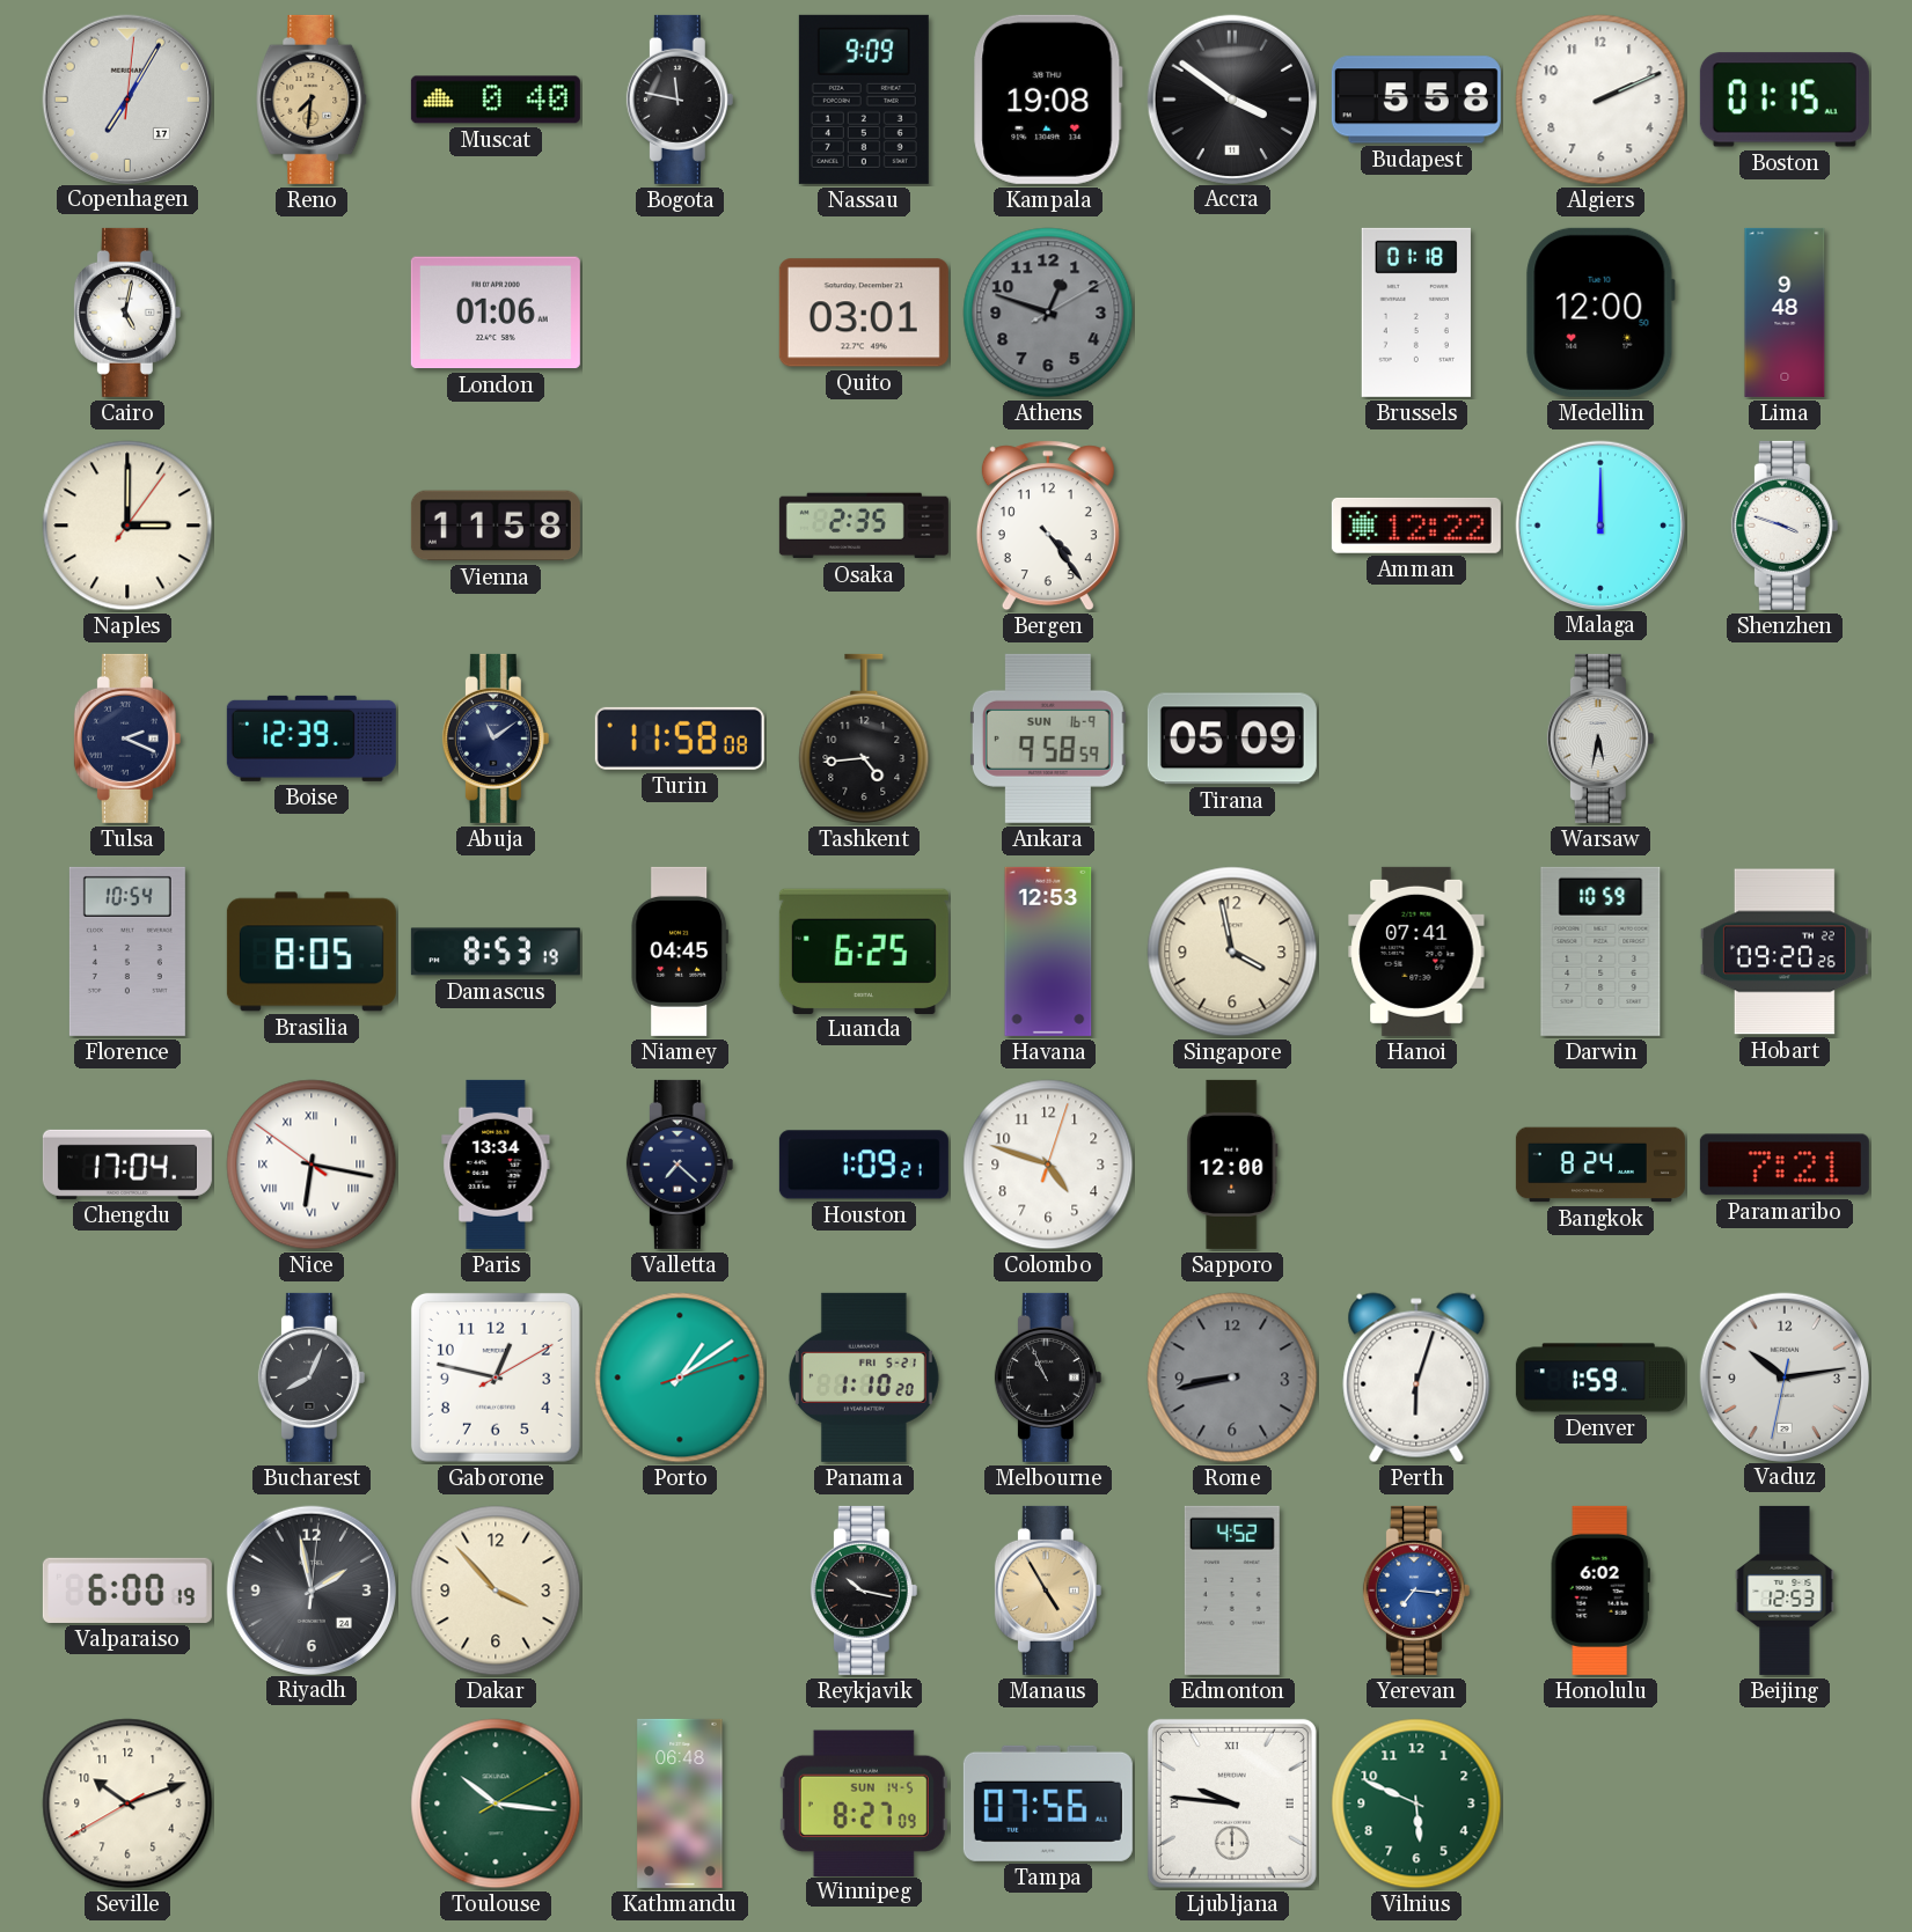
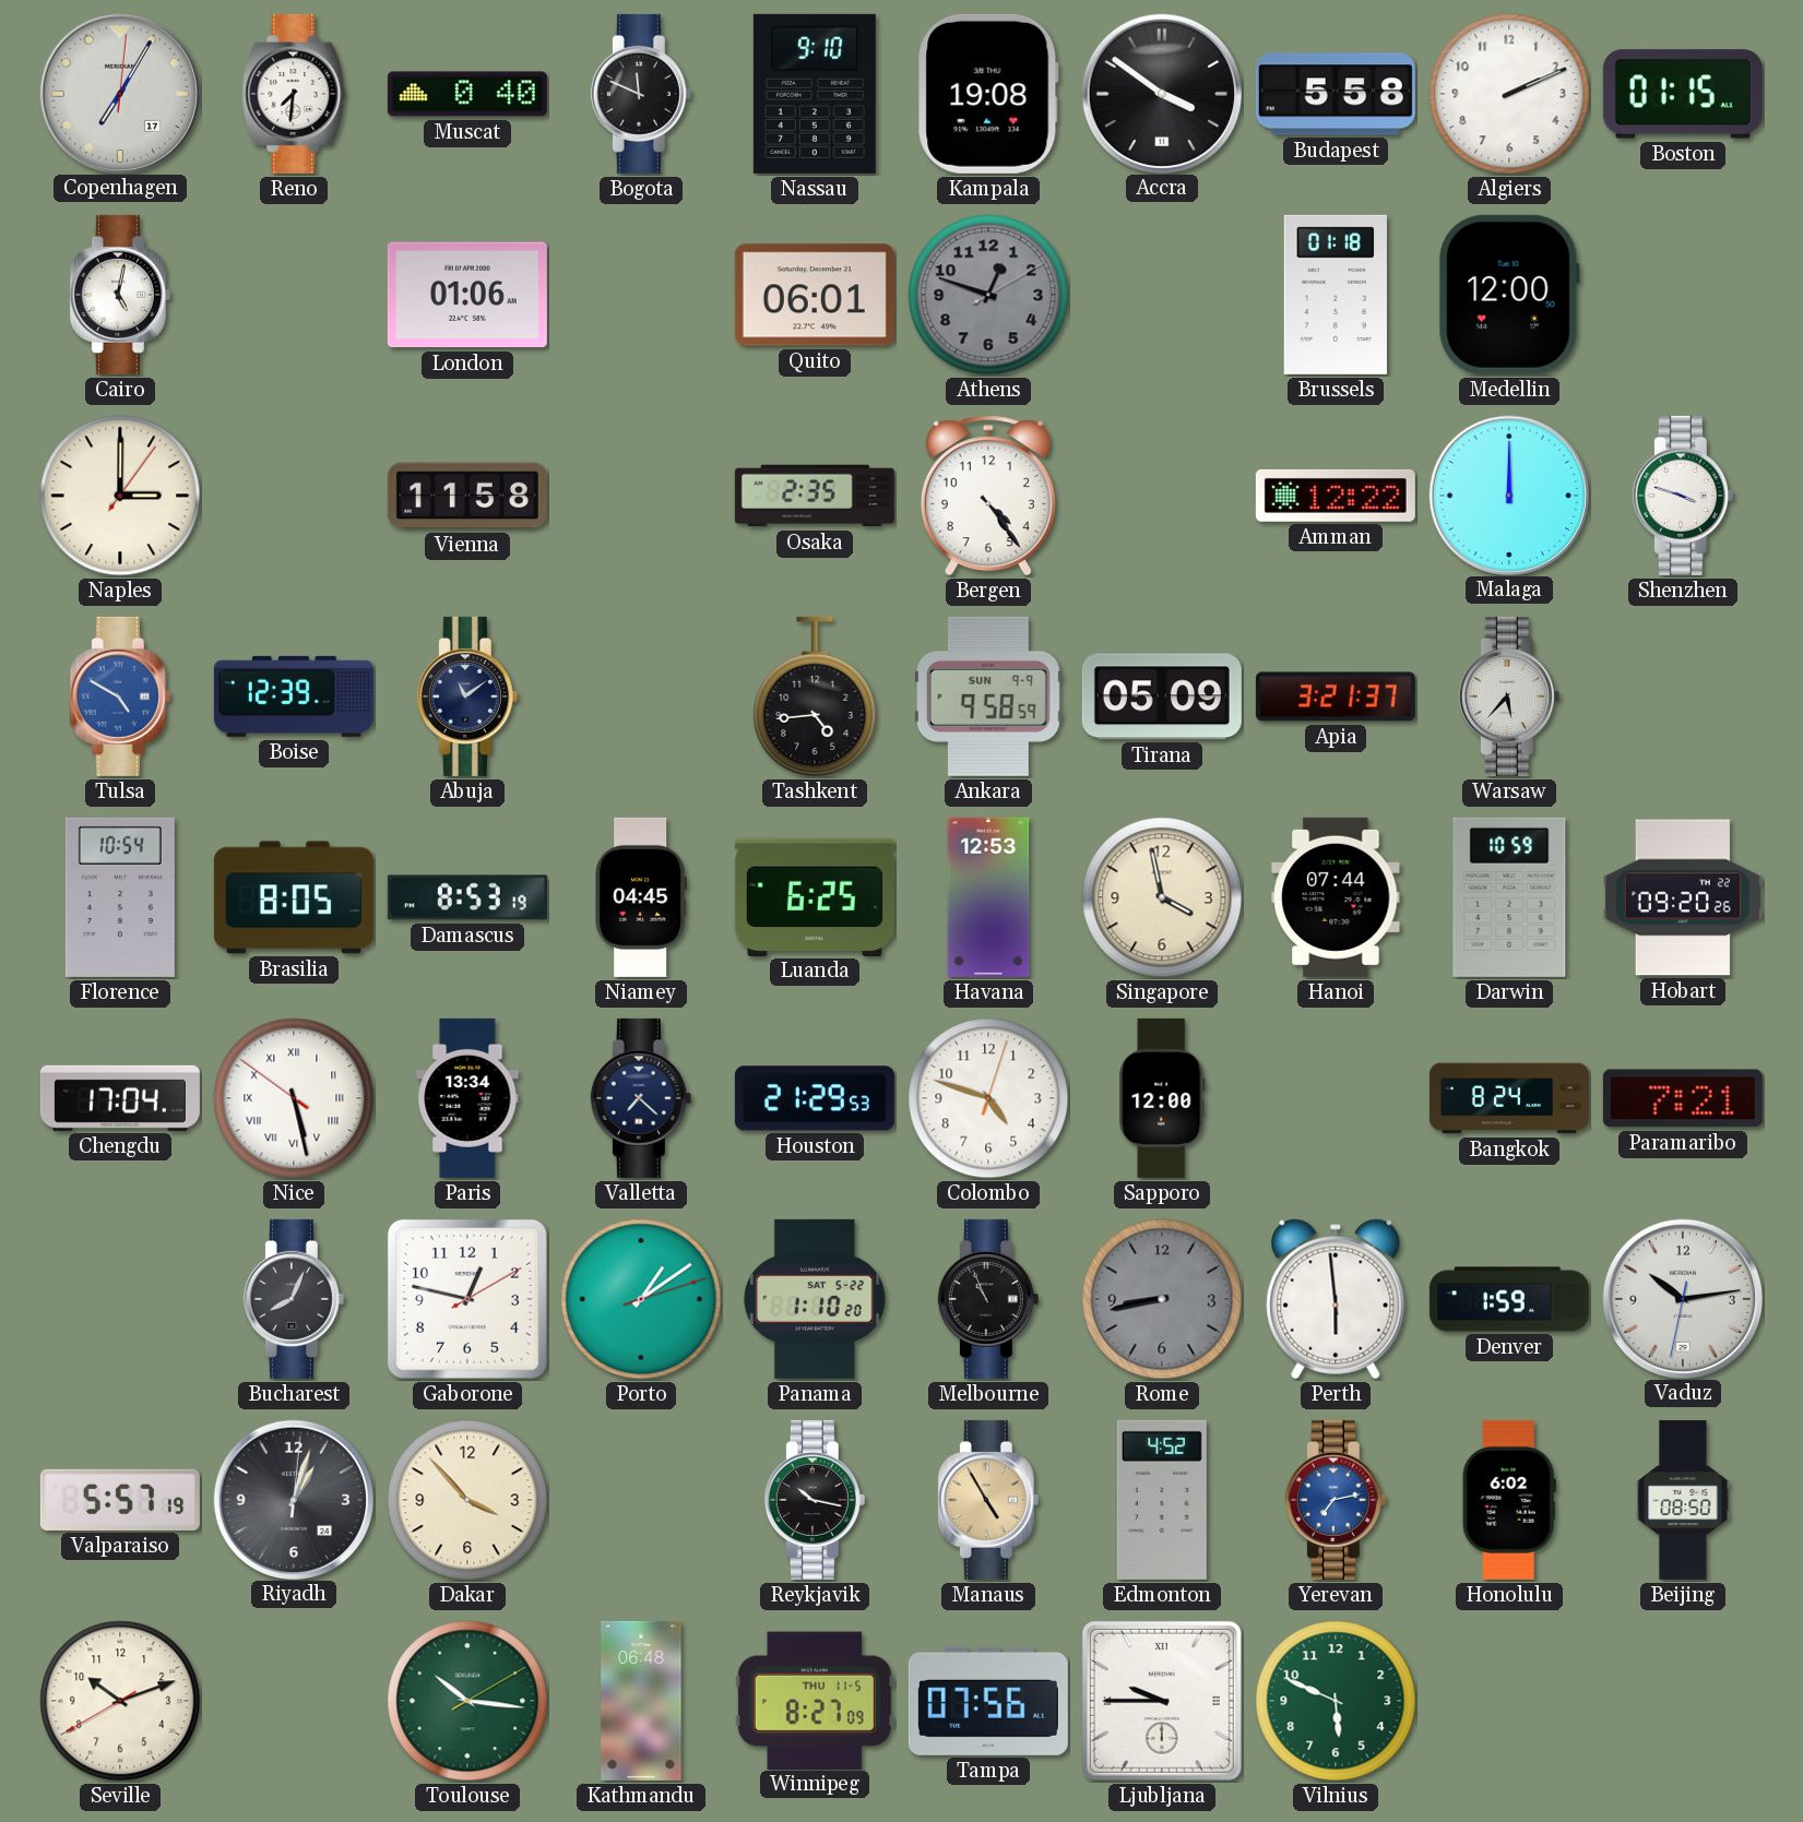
Reno dial: champagne -> white
Bogota: 11:47 -> 11:49
Nassau: 9:09 -> 9:10
Quito: 03:01 -> 06:01
Lima: 9:48 -> none
Tulsa: 2:19 -> 4:50
Tulsa dial: navy -> blue
Turin: 11:58 -> none
Ankara date: SUN 16-9 -> SUN 9-9
Apia: none -> 3:21
Warsaw: 5:32 -> 5:37
Hanoi: 07:41 -> 07:44
Nice: 6:16 -> 5:27
Houston: 1:09 -> 21:29
Panama date: FRI 5-21 -> SAT 5-22
Perth: 6:03 -> 5:59
Valparaiso: 6:00 -> 5:57
Riyadh: 1:58 -> 1:03
Yerevan: 7:16 -> 7:13
Beijing: 12:53 -> 08:50
Winnipeg date: SUN 14-5 -> THU 11-5
Ljubljana: 9:46 -> 9:45
